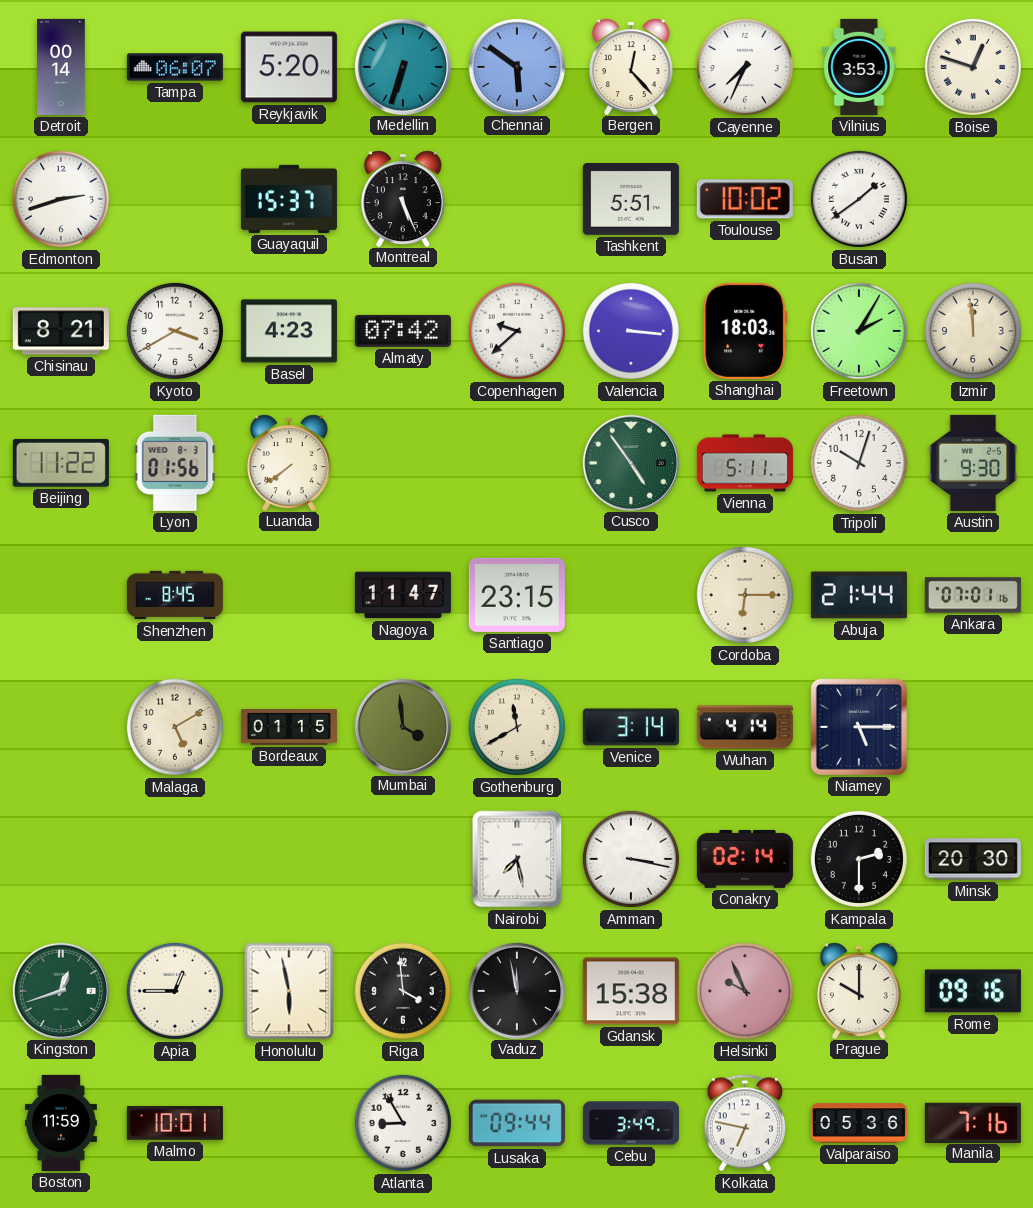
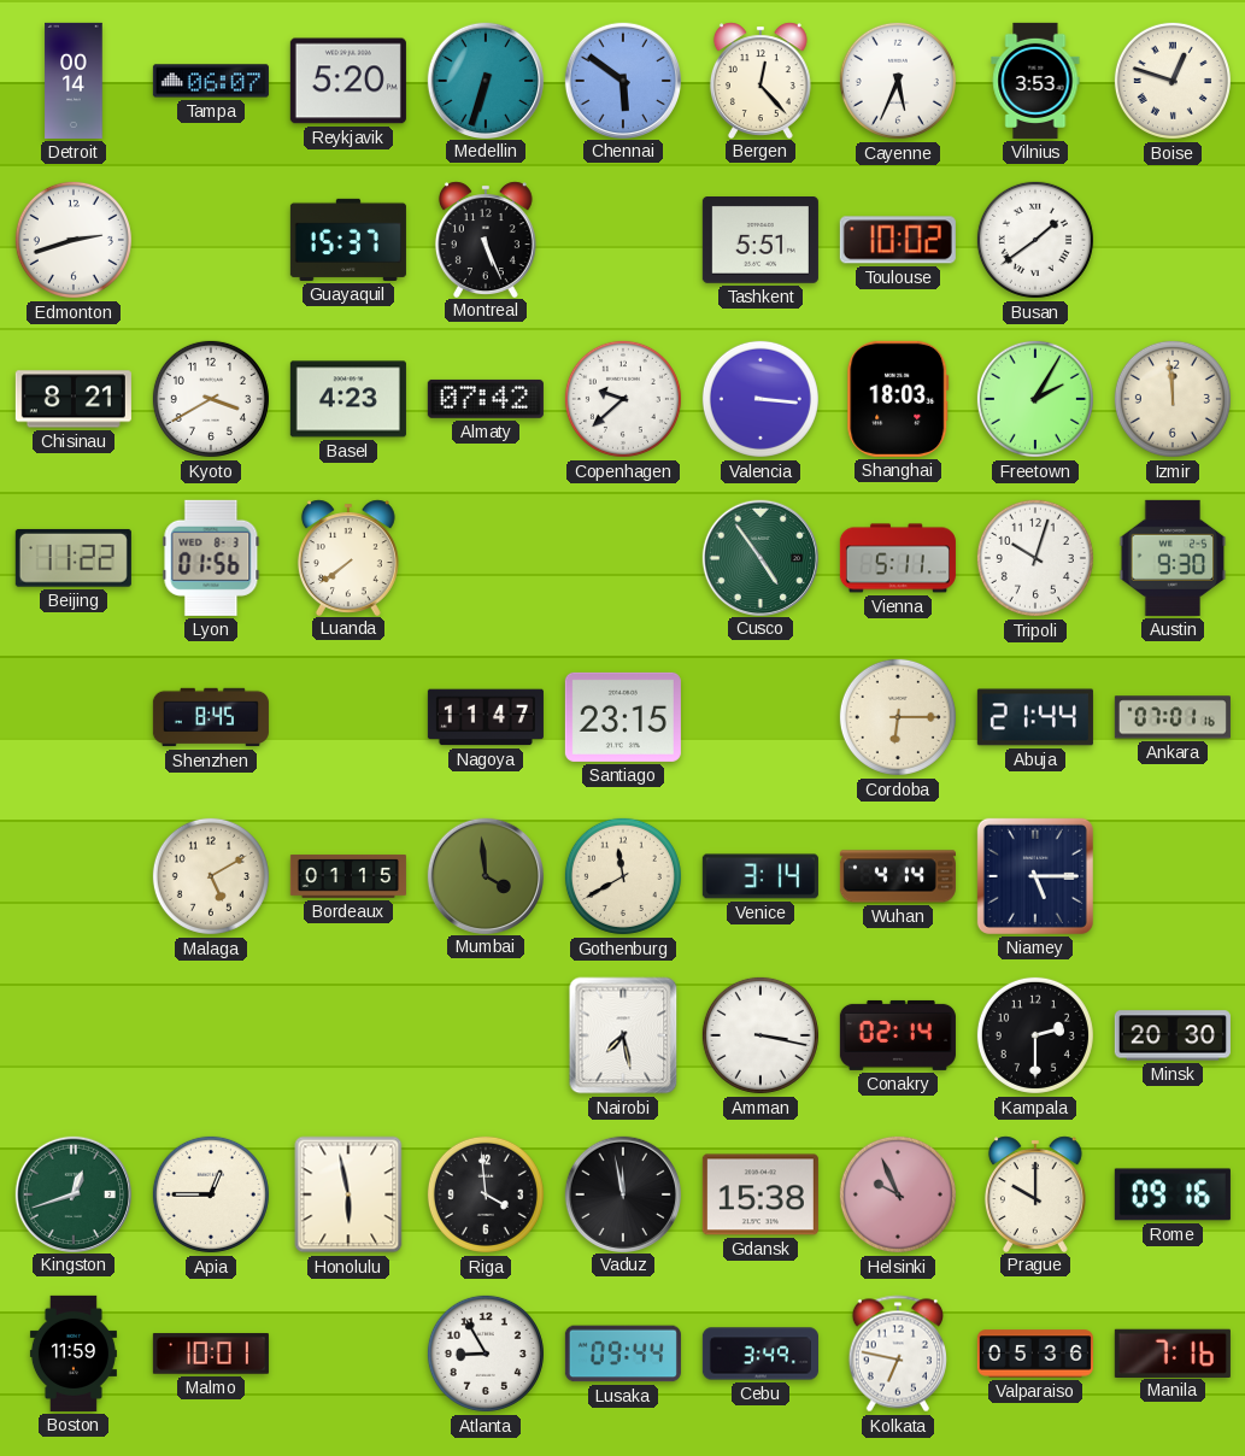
Cayenne: 7:34 -> 5:34
